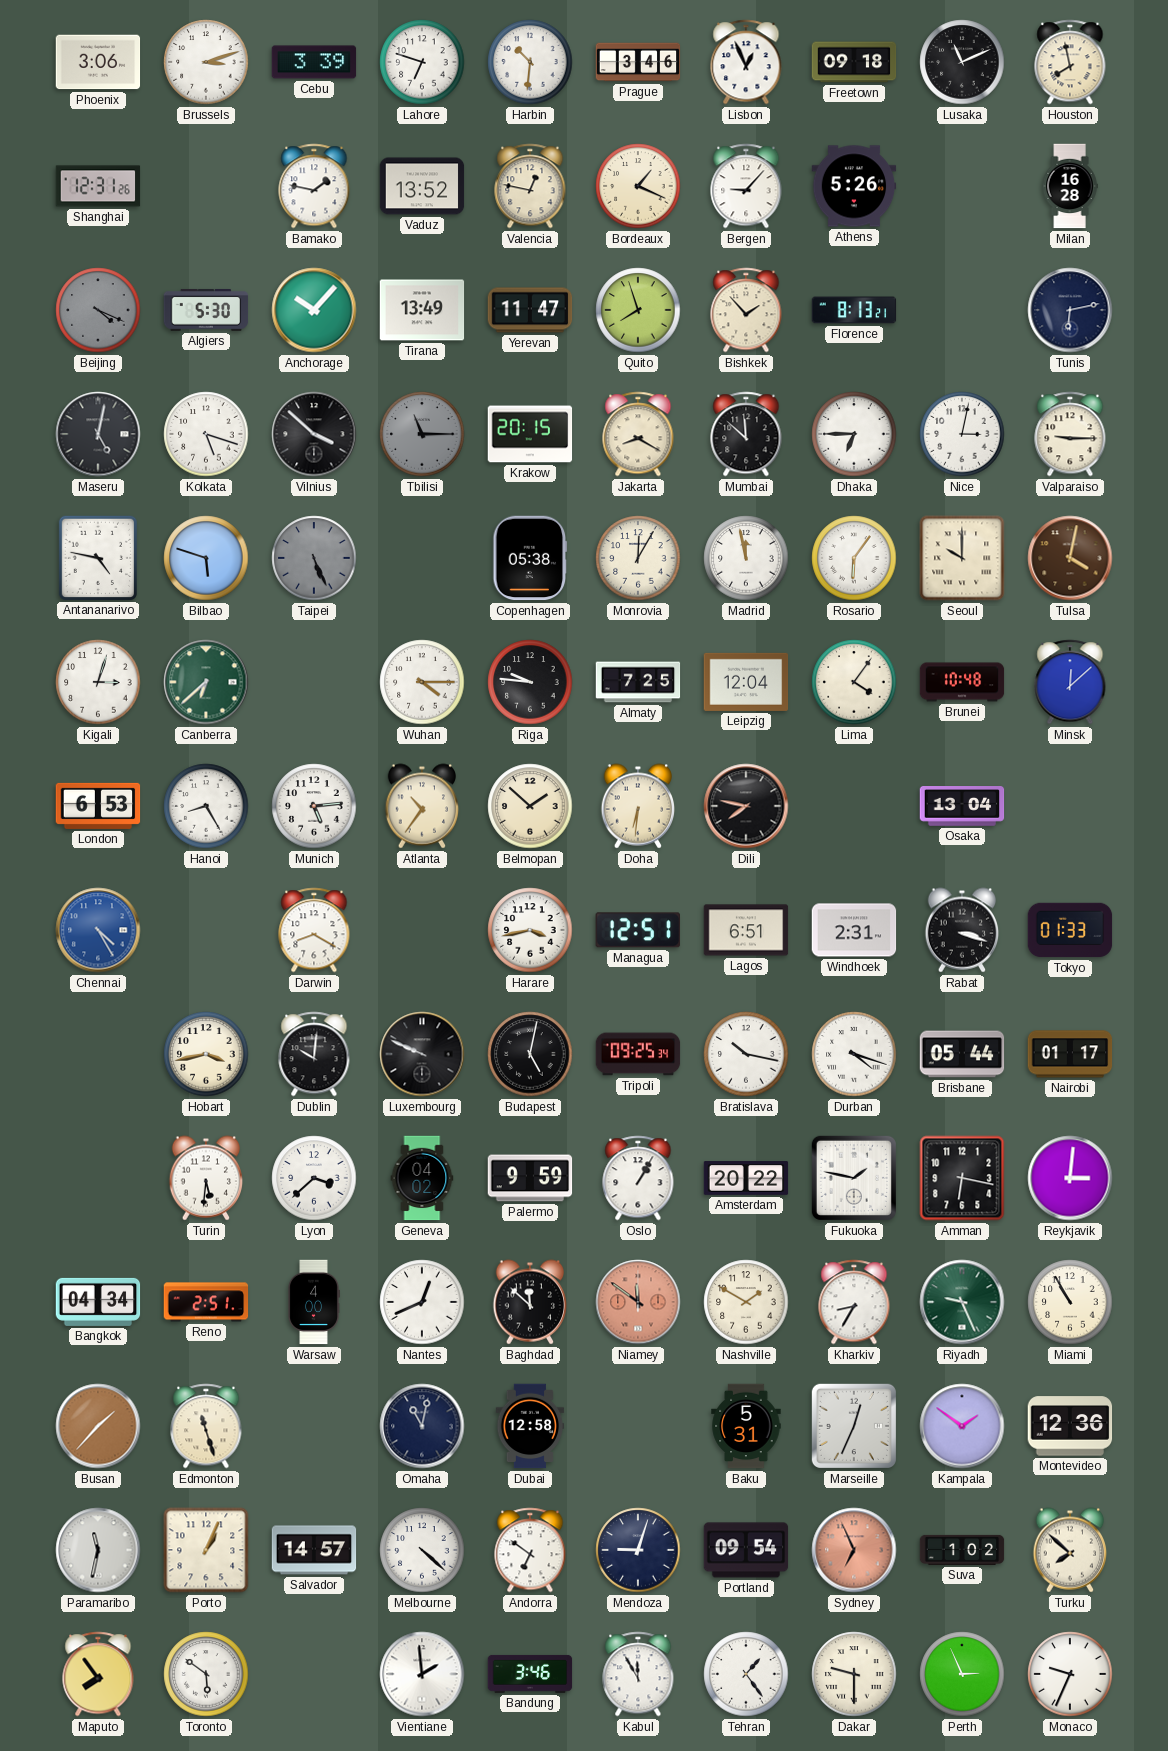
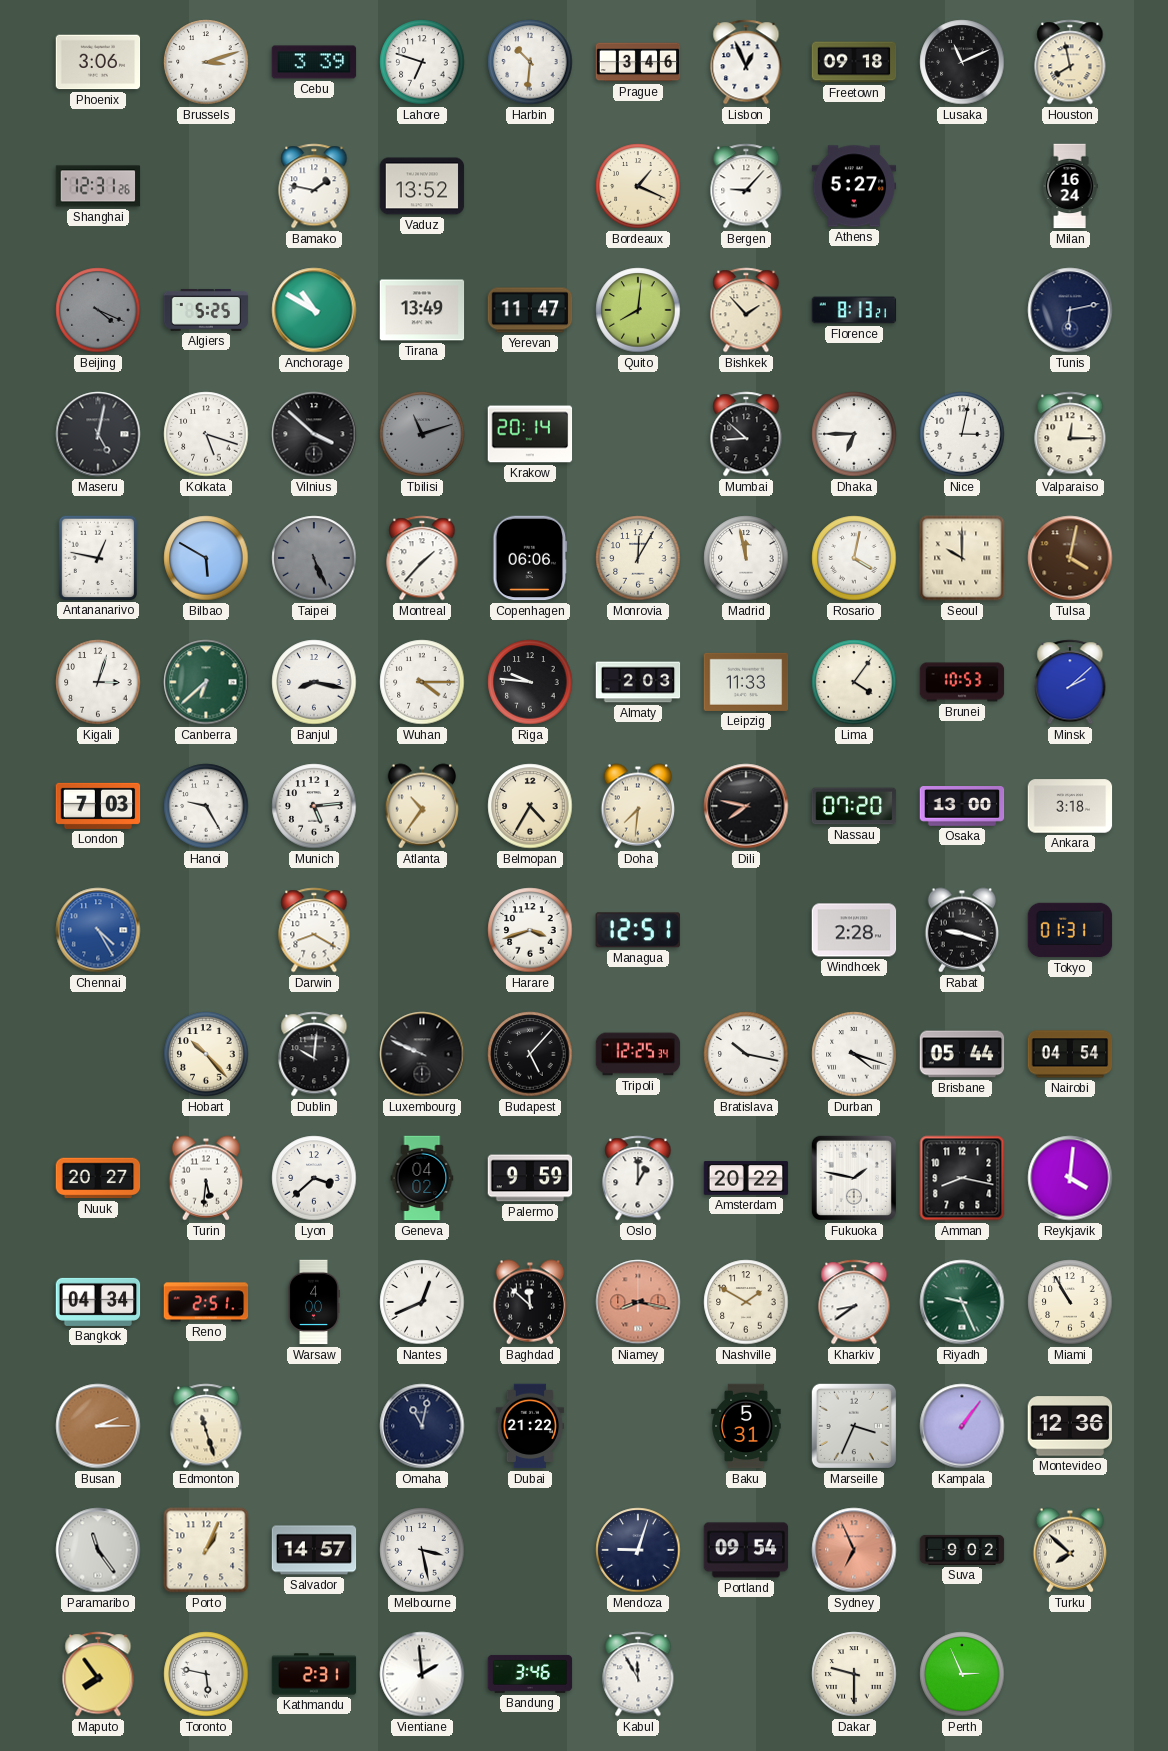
Valencia: 12:47 -> none
Athens: 5:26 -> 5:27
Milan: 16:28 -> 16:24
Algiers: 5:30 -> 5:25
Anchorage: 10:07 -> 10:50
Quito: 7:57 -> 8:01
Tbilisi: 11:15 -> 11:12
Krakow: 20:15 -> 20:14
Jakarta: 8:20 -> none
Mumbai: 11:52 -> 8:52
Valparaiso: 9:15 -> 12:15
Antananarivo: 4:47 -> 12:47
Bilbao: 5:48 -> 5:50
Montreal: none -> 1:37
Copenhagen: 05:38 -> 06:06
Rosario: 6:06 -> 4:02
Banjul: none -> 8:17
Almaty: 7:25 -> 2:03
Leipzig: 12:04 -> 11:33
Brunei: 10:48 -> 10:53
Minsk: 12:08 -> 2:08
London: 6:53 -> 7:03
Hanoi: 8:25 -> 9:25
Belmopan: 1:52 -> 4:35
Doha: 6:31 -> 7:31
Nassau: none -> 07:20
Osaka: 13:04 -> 13:00
Ankara: none -> 3:18
Harare: 3:43 -> 3:42
Lagos: 6:51 -> none
Windhoek: 2:31 -> 2:28
Rabat: 3:18 -> 9:18
Tokyo: 01:33 -> 01:31
Hobart: 3:43 -> 10:23
Budapest: 5:02 -> 5:07
Tripoli: 09:25 -> 12:25
Nairobi: 01:17 -> 04:54
Nuuk: none -> 20:27
Oslo: 1:05 -> 1:00
Amman: 6:17 -> 8:17
Reykjavik: 3:01 -> 4:01
Niamey: 11:51 -> 8:17
Kharkiv: 8:35 -> 8:39
Busan: 1:37 -> 2:15
Dubai: 12:58 -> 21:22
Marseille: 12:34 -> 3:34
Kampala: 1:51 -> 1:06
Paramaribo: 11:32 -> 11:24
Melbourne: 4:22 -> 3:28
Andorra: 6:51 -> none
Suva: 1:02 -> 9:02
Toronto: 5:51 -> 5:47
Kathmandu: none -> 2:31
Tehran: 1:24 -> none
Monaco: 9:34 -> none
